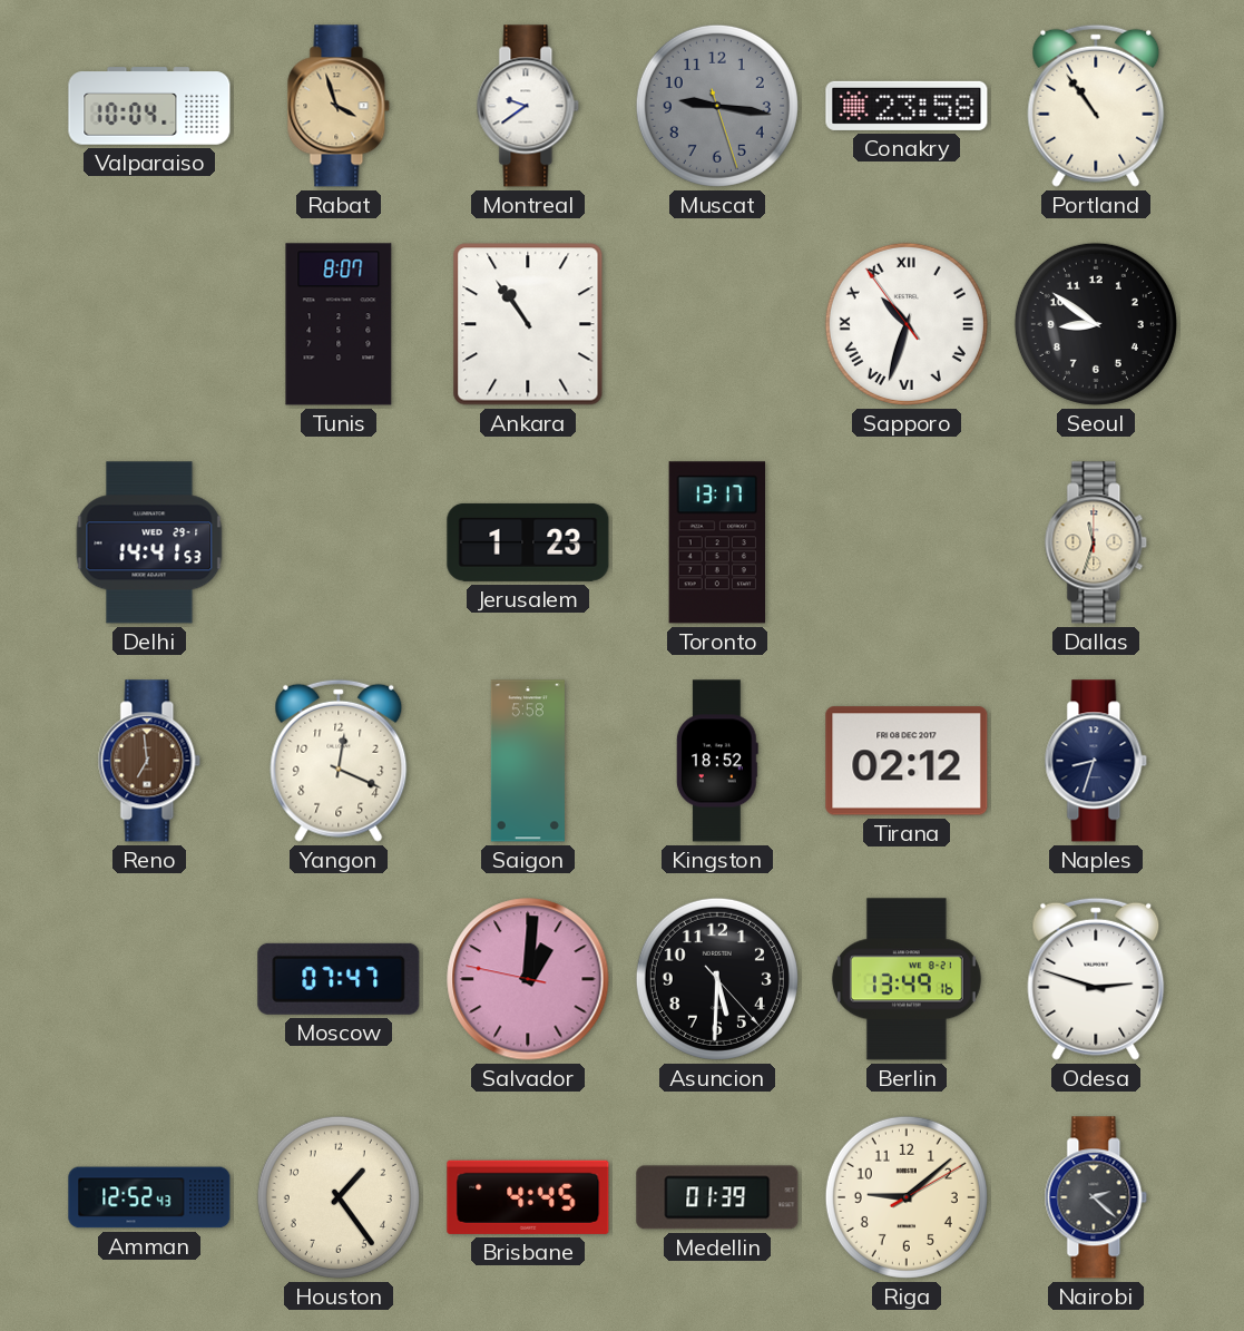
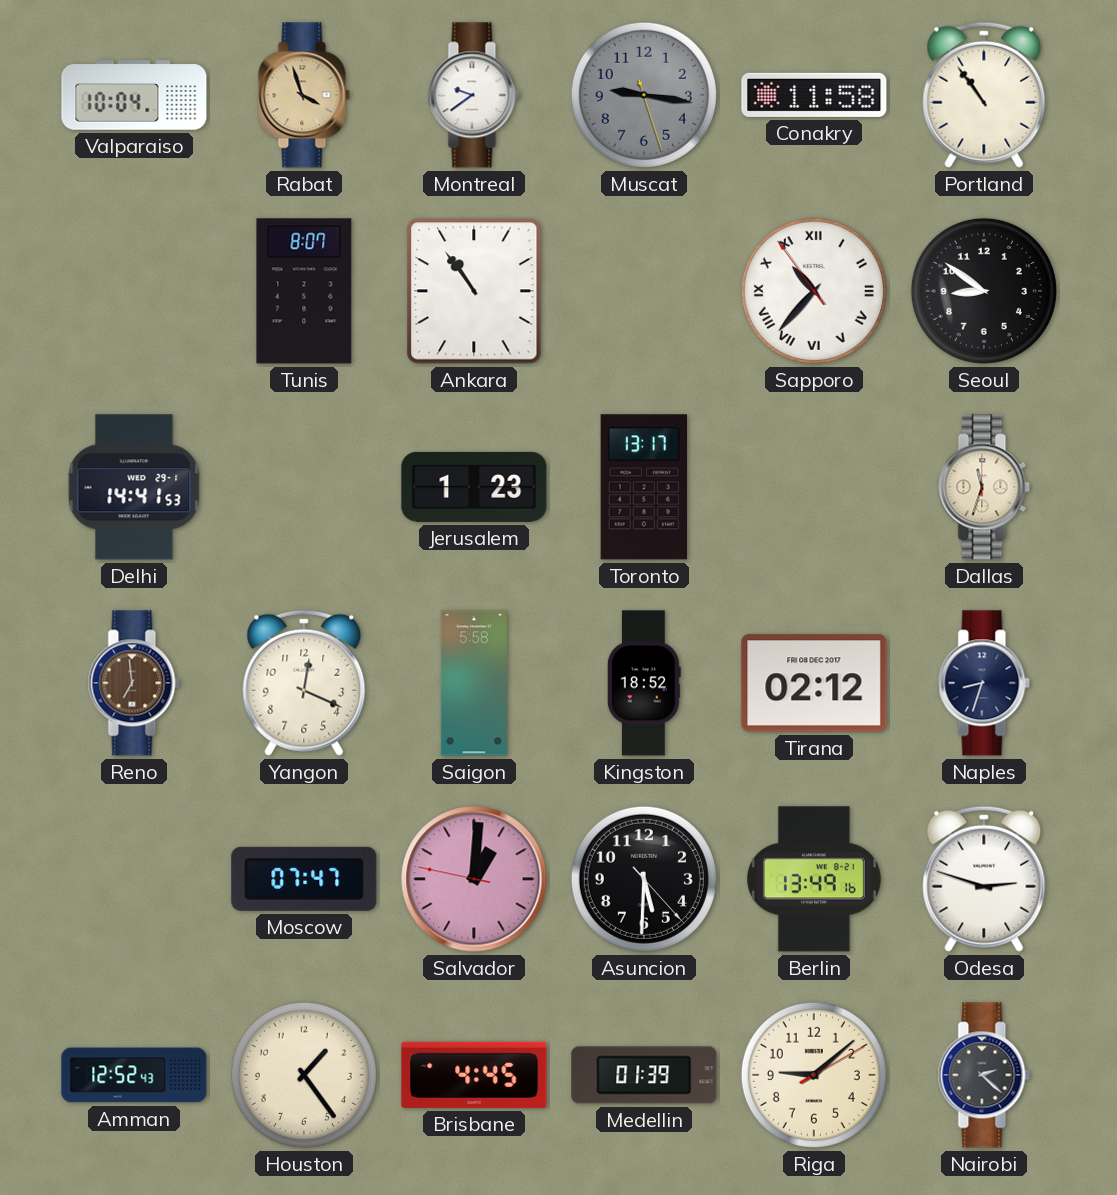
Conakry: 23:58 -> 11:58
Sapporo: 10:32 -> 10:36
